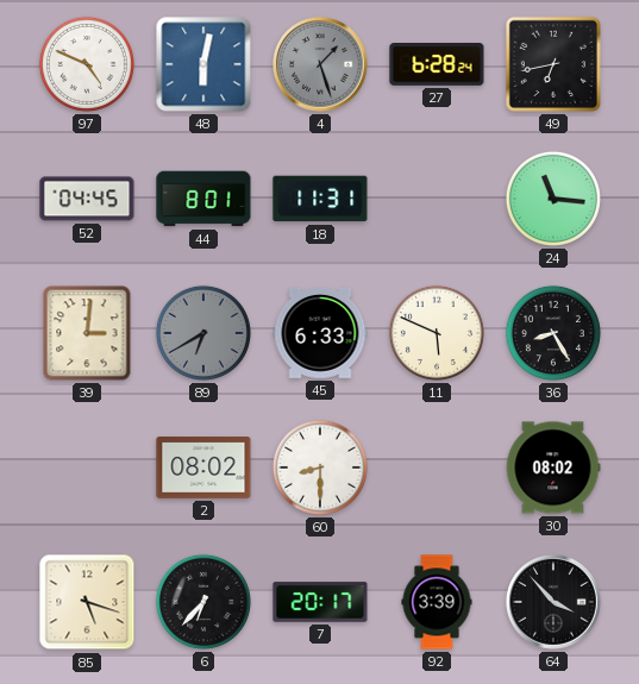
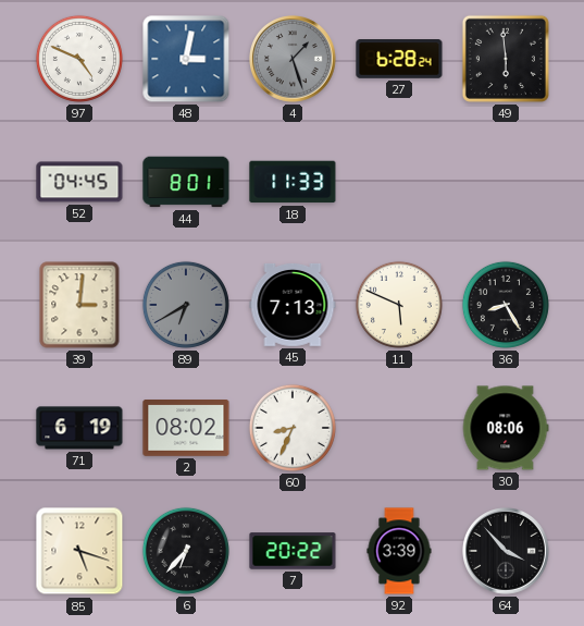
48: 6:02 -> 3:02
49: 6:43 -> 5:59
18: 11:31 -> 11:33
24: 11:16 -> none
45: 6:33 -> 7:13
71: none -> 6:19
60: 8:30 -> 8:34
30: 08:02 -> 08:06
7: 20:17 -> 20:22
